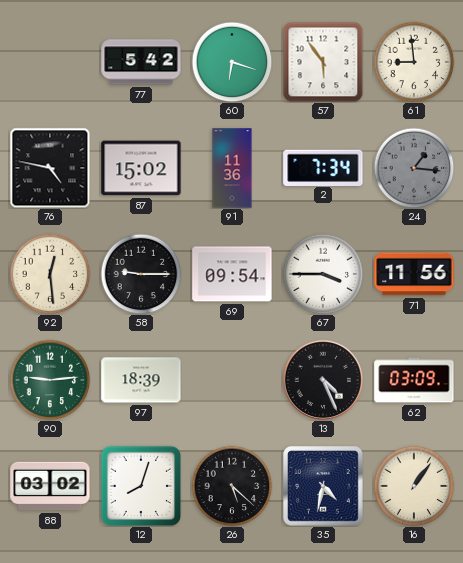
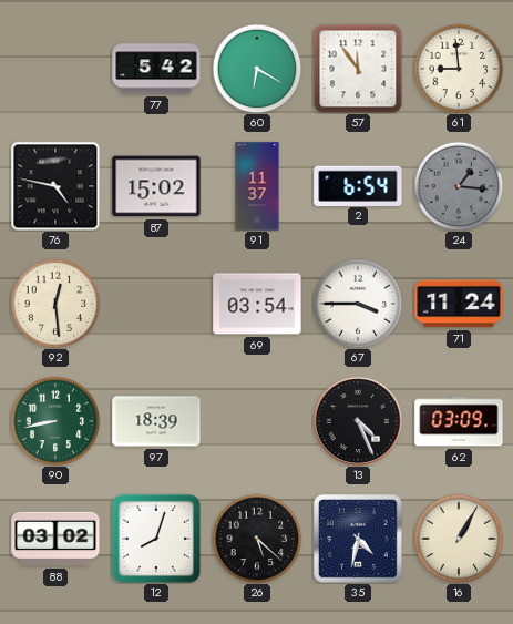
60: 6:18 -> 6:20
57: 5:54 -> 11:54
91: 11:36 -> 11:37
2: 7:34 -> 6:54
58: 9:15 -> none
69: 09:54 -> 03:54
71: 11:56 -> 11:24
90: 9:14 -> 8:43
16: 1:06 -> 1:05
